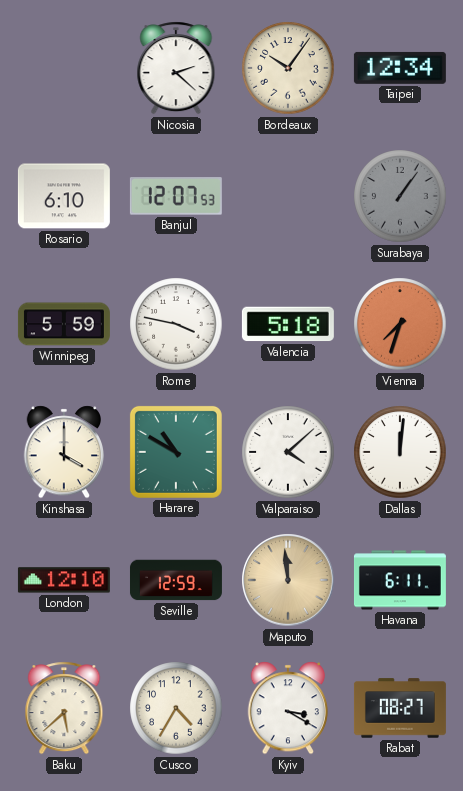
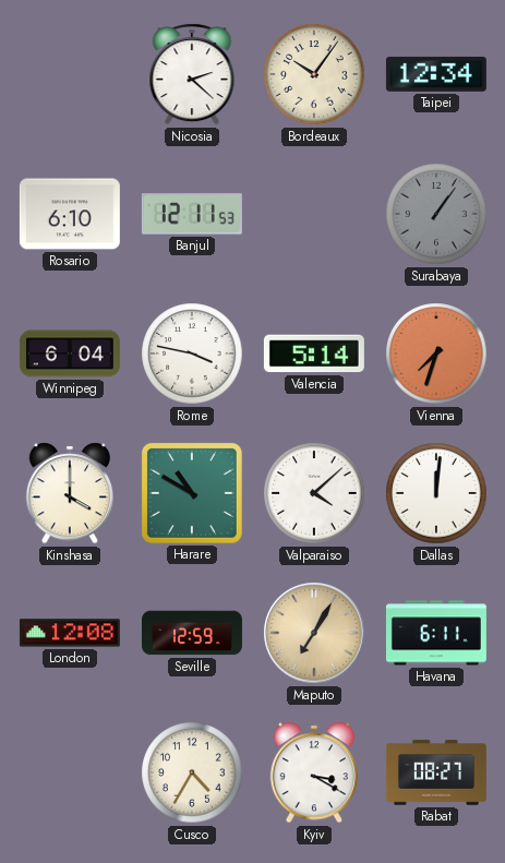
Banjul: 12:07 -> 12:11
Winnipeg: 5:59 -> 6:04
Valencia: 5:18 -> 5:14
London: 12:10 -> 12:08
Maputo: 11:59 -> 7:05
Baku: 5:38 -> none
